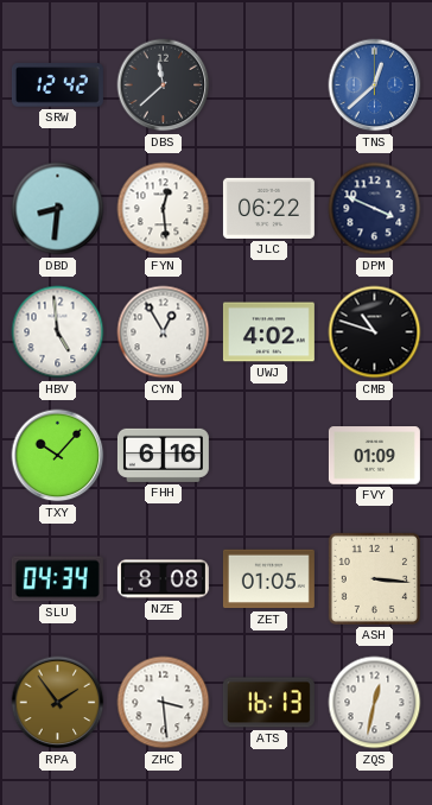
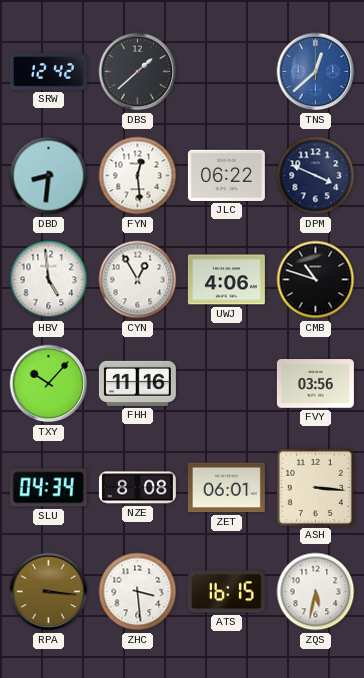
DBS: 11:38 -> 1:38
UWJ: 4:02 -> 4:06
FHH: 6:16 -> 11:16
FVY: 01:09 -> 03:56
ZET: 01:05 -> 06:01
RPA: 1:54 -> 3:16
ATS: 16:13 -> 16:15
ZQS: 12:32 -> 5:32
